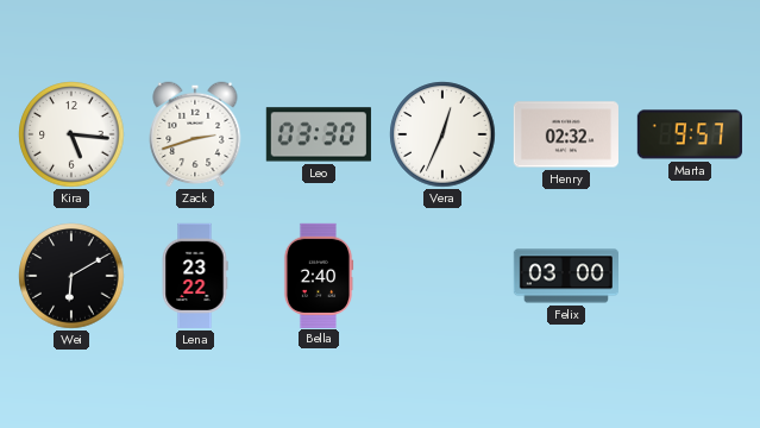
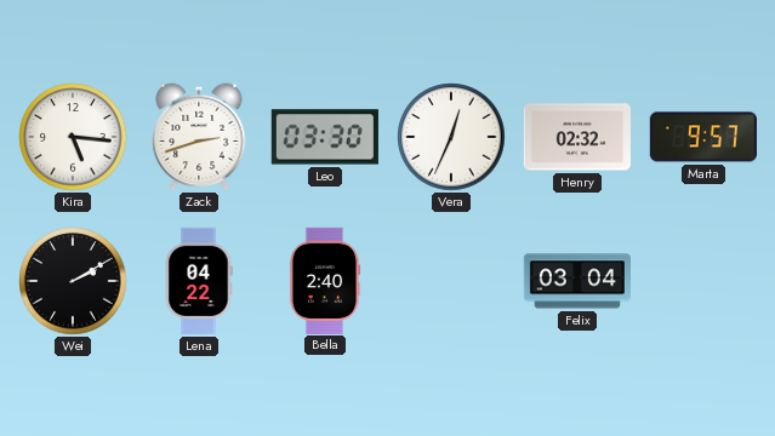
Wei: 6:10 -> 2:10
Lena: 23:22 -> 04:22
Felix: 03:00 -> 03:04
